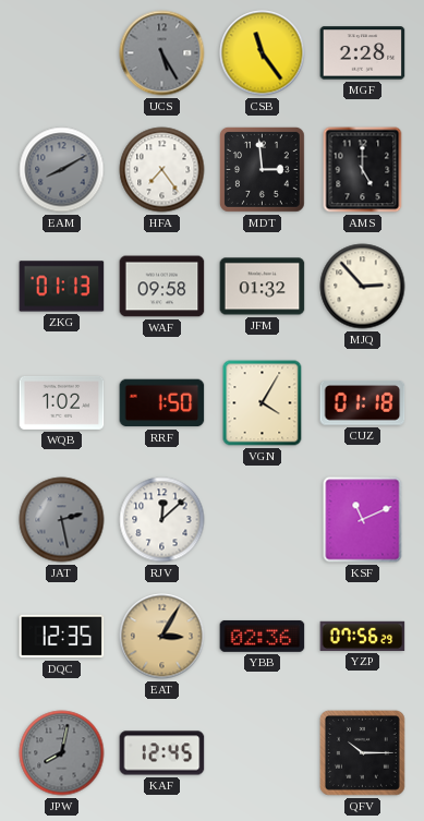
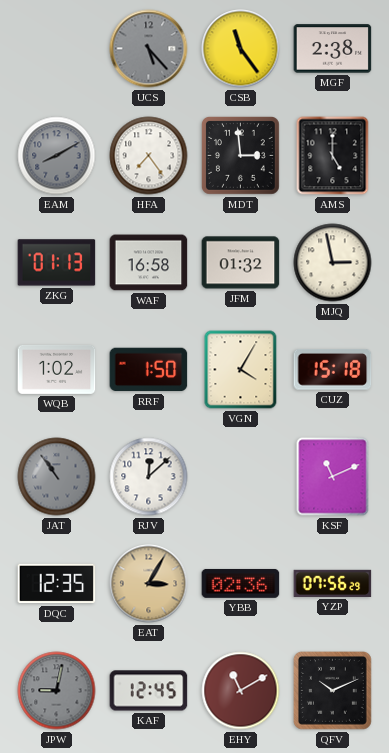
UCS: 5:25 -> 5:23
MGF: 2:28 -> 2:38
WAF: 09:58 -> 16:58
MJQ: 2:53 -> 2:58
CUZ: 01:18 -> 15:18
JAT: 2:28 -> 10:54
JPW: 8:02 -> 9:02
EHY: none -> 11:10
QFV: 10:15 -> 10:11
